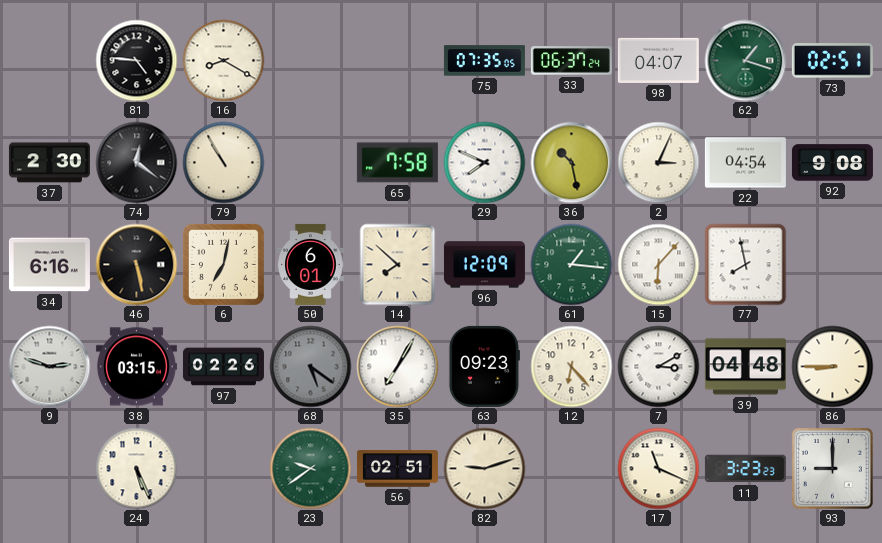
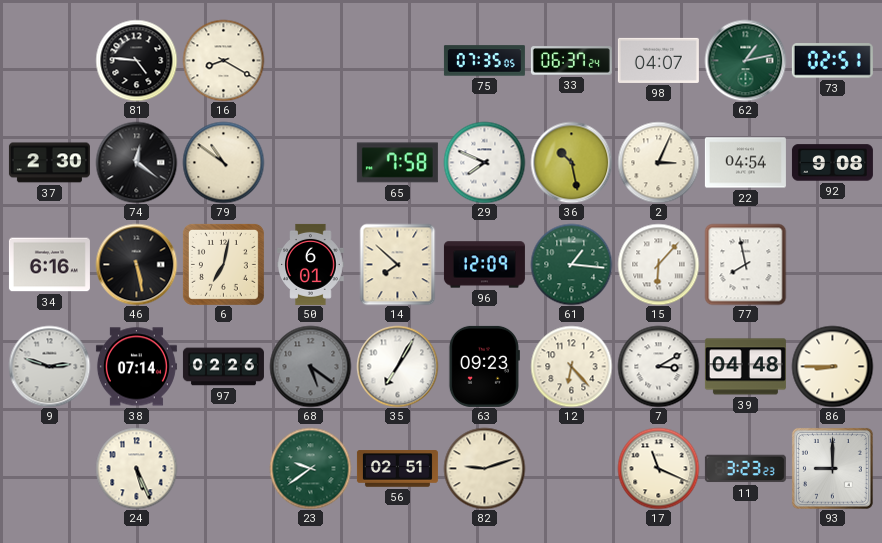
62: 1:18 -> 1:13
79: 10:55 -> 10:51
38: 03:15 -> 07:14
